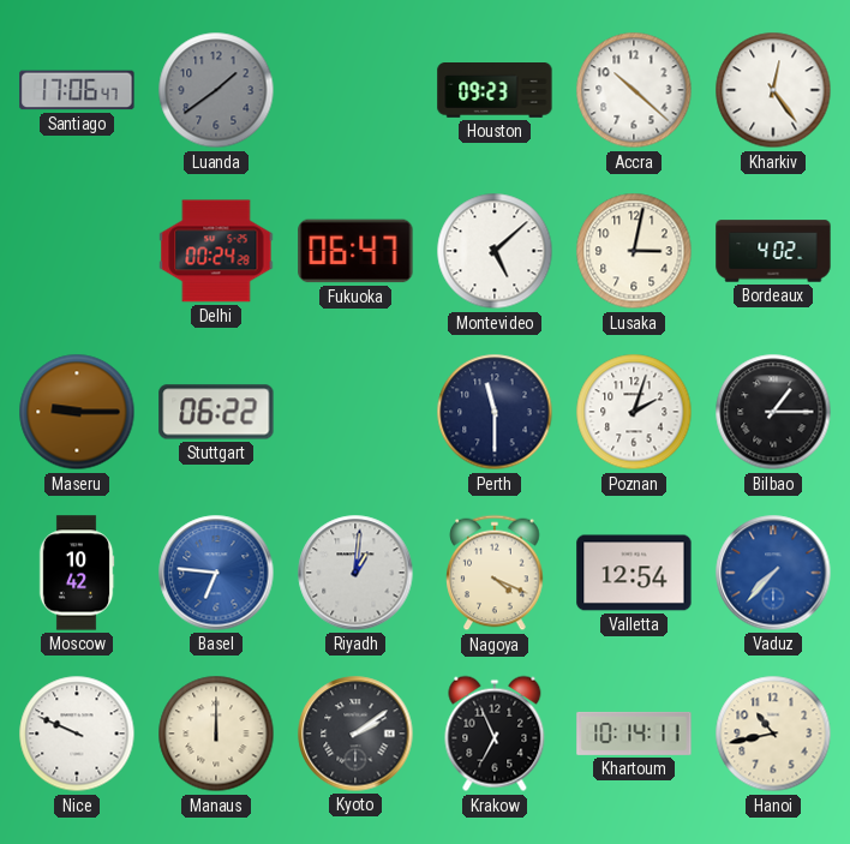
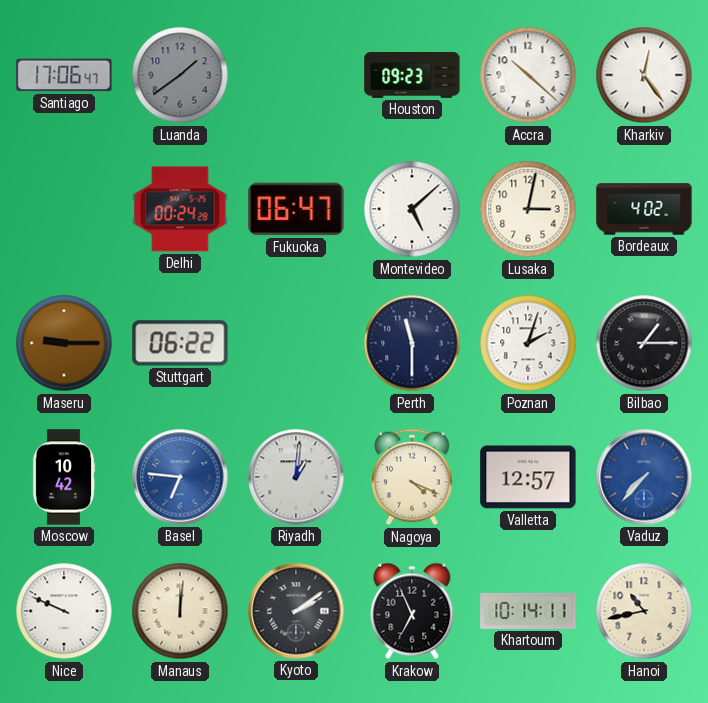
Valletta: 12:54 -> 12:57
Manaus: 12:00 -> 12:01
